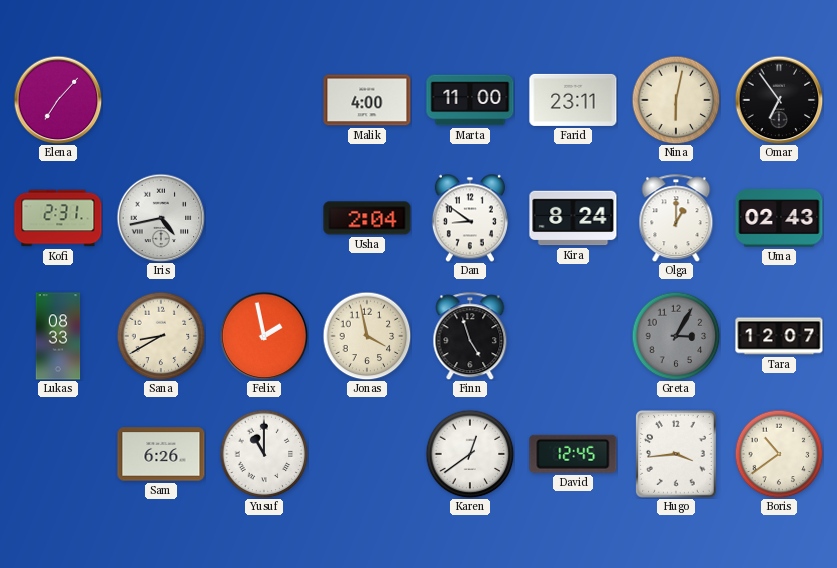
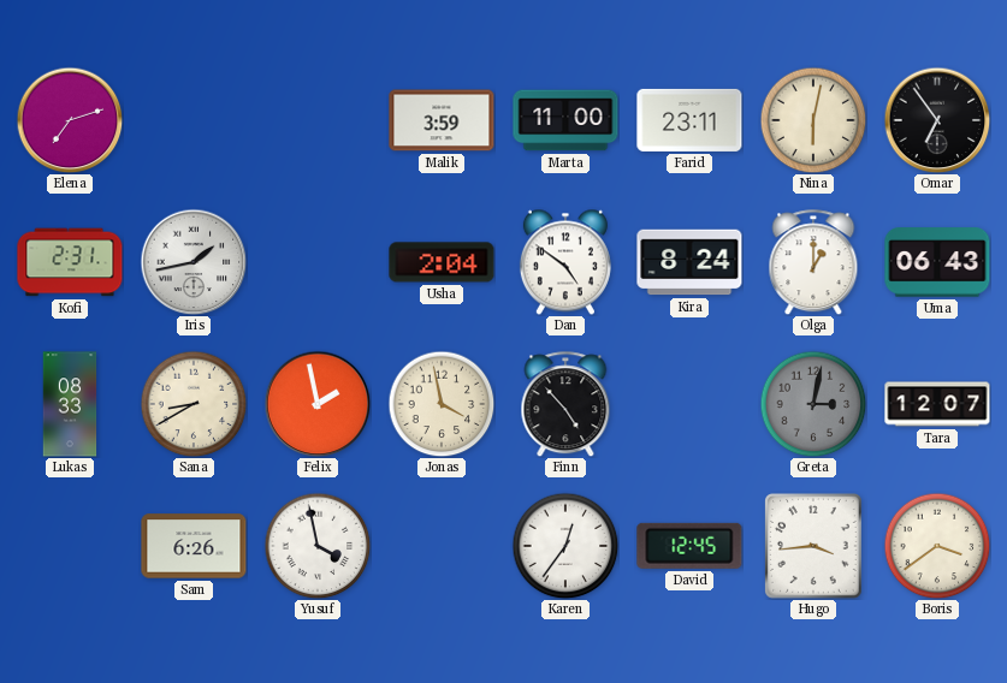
Elena: 7:07 -> 7:12
Malik: 4:00 -> 3:59
Iris: 4:43 -> 1:43
Dan: 8:51 -> 4:51
Uma: 02:43 -> 06:43
Finn: 4:57 -> 4:53
Greta: 3:05 -> 3:02
Yusuf: 11:00 -> 3:58
Karen: 12:39 -> 12:36
Boris: 10:39 -> 3:39
